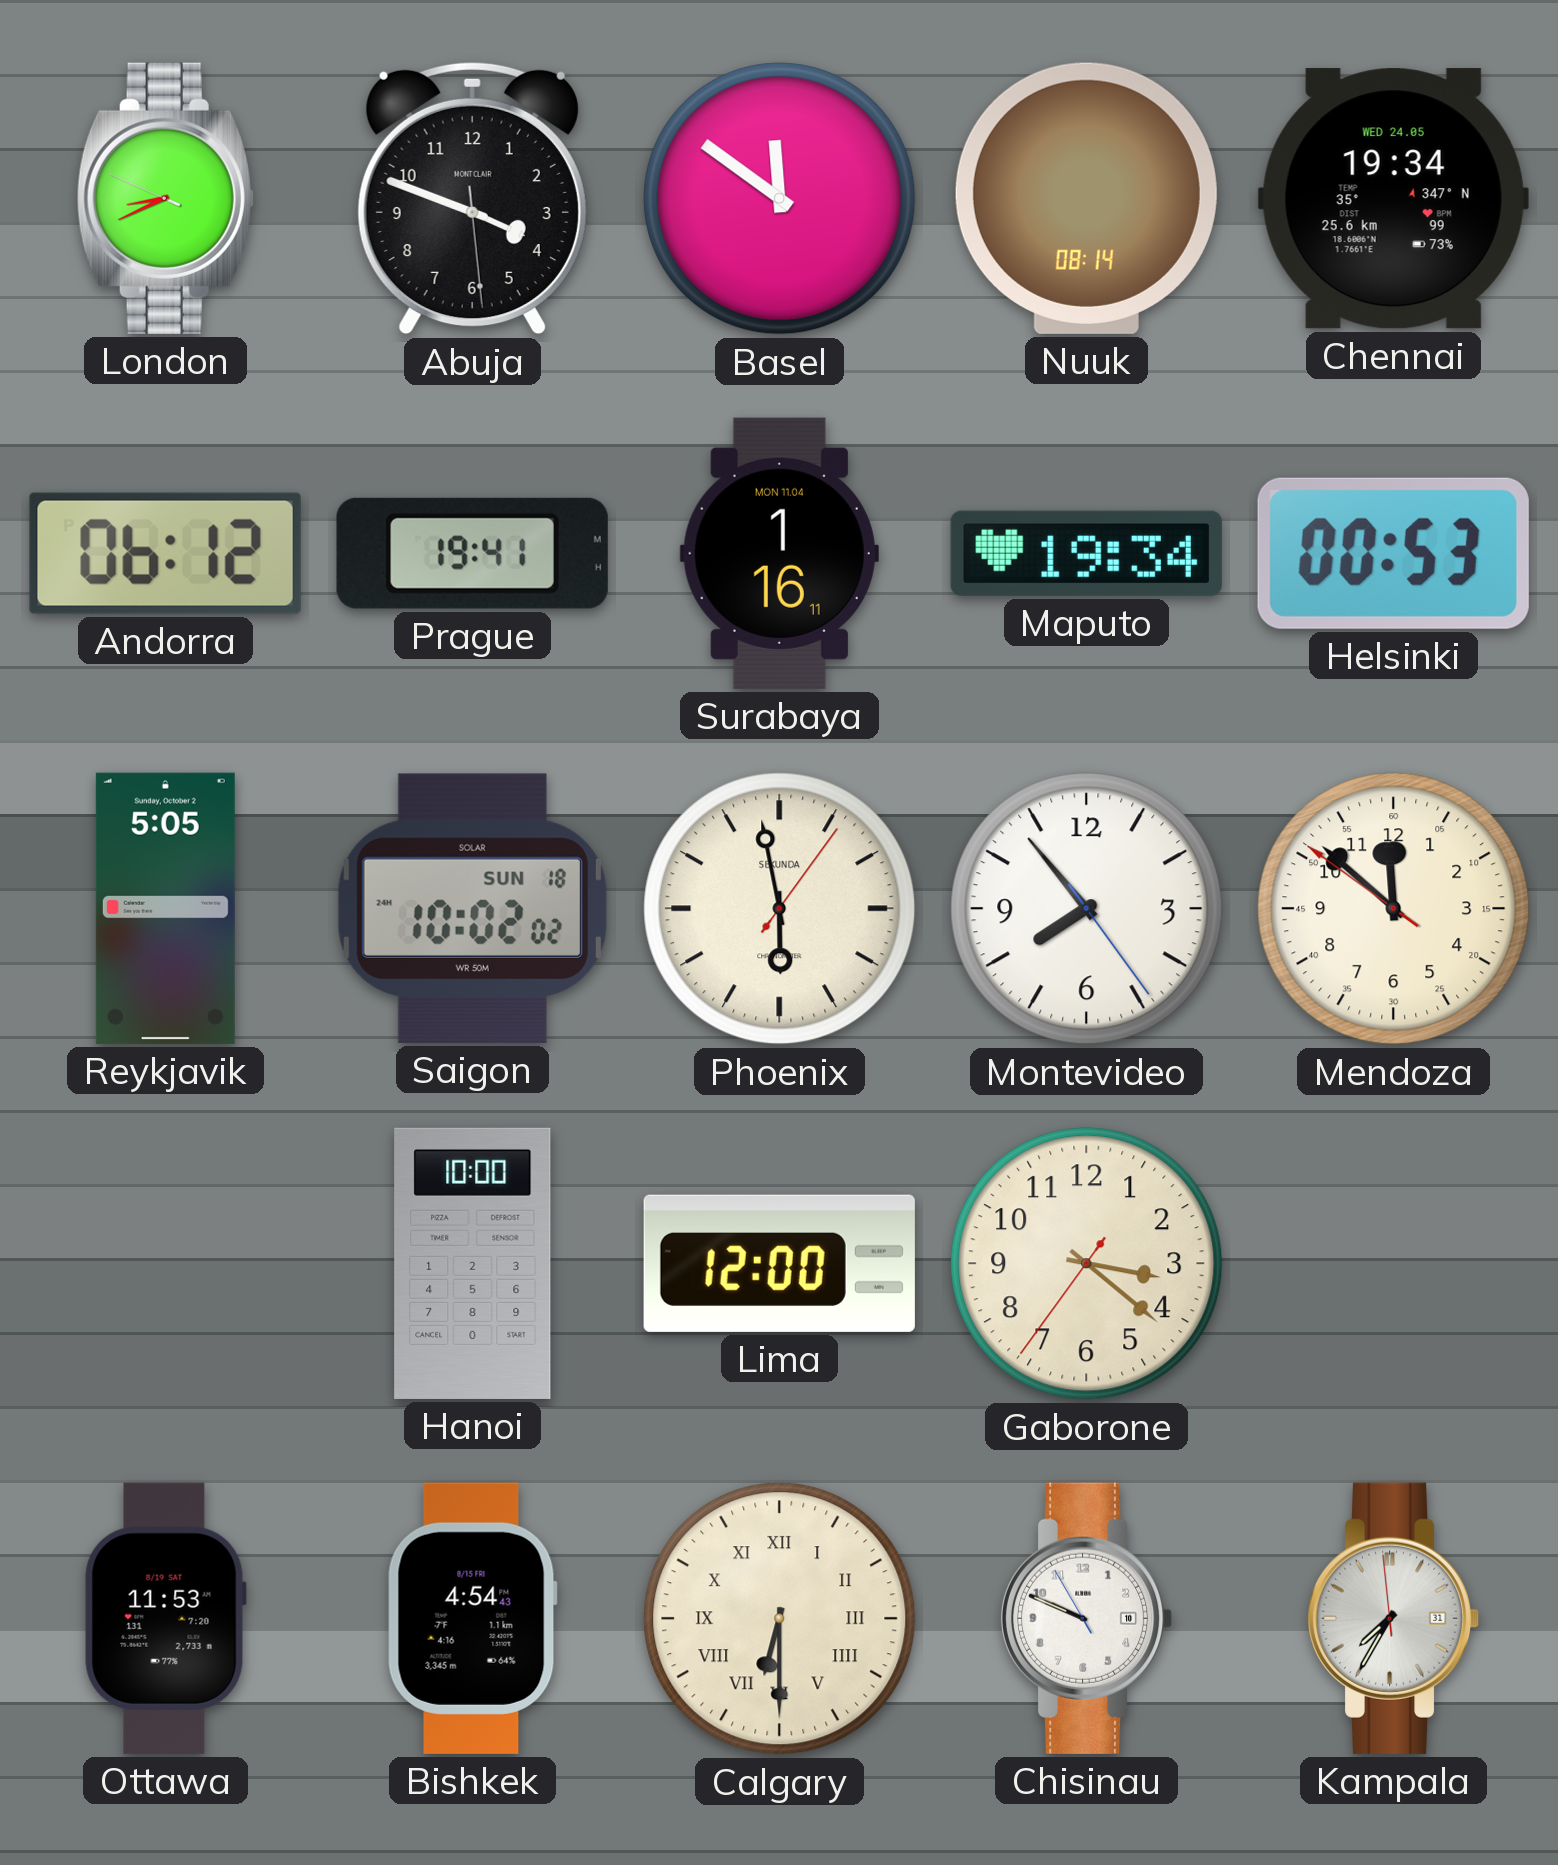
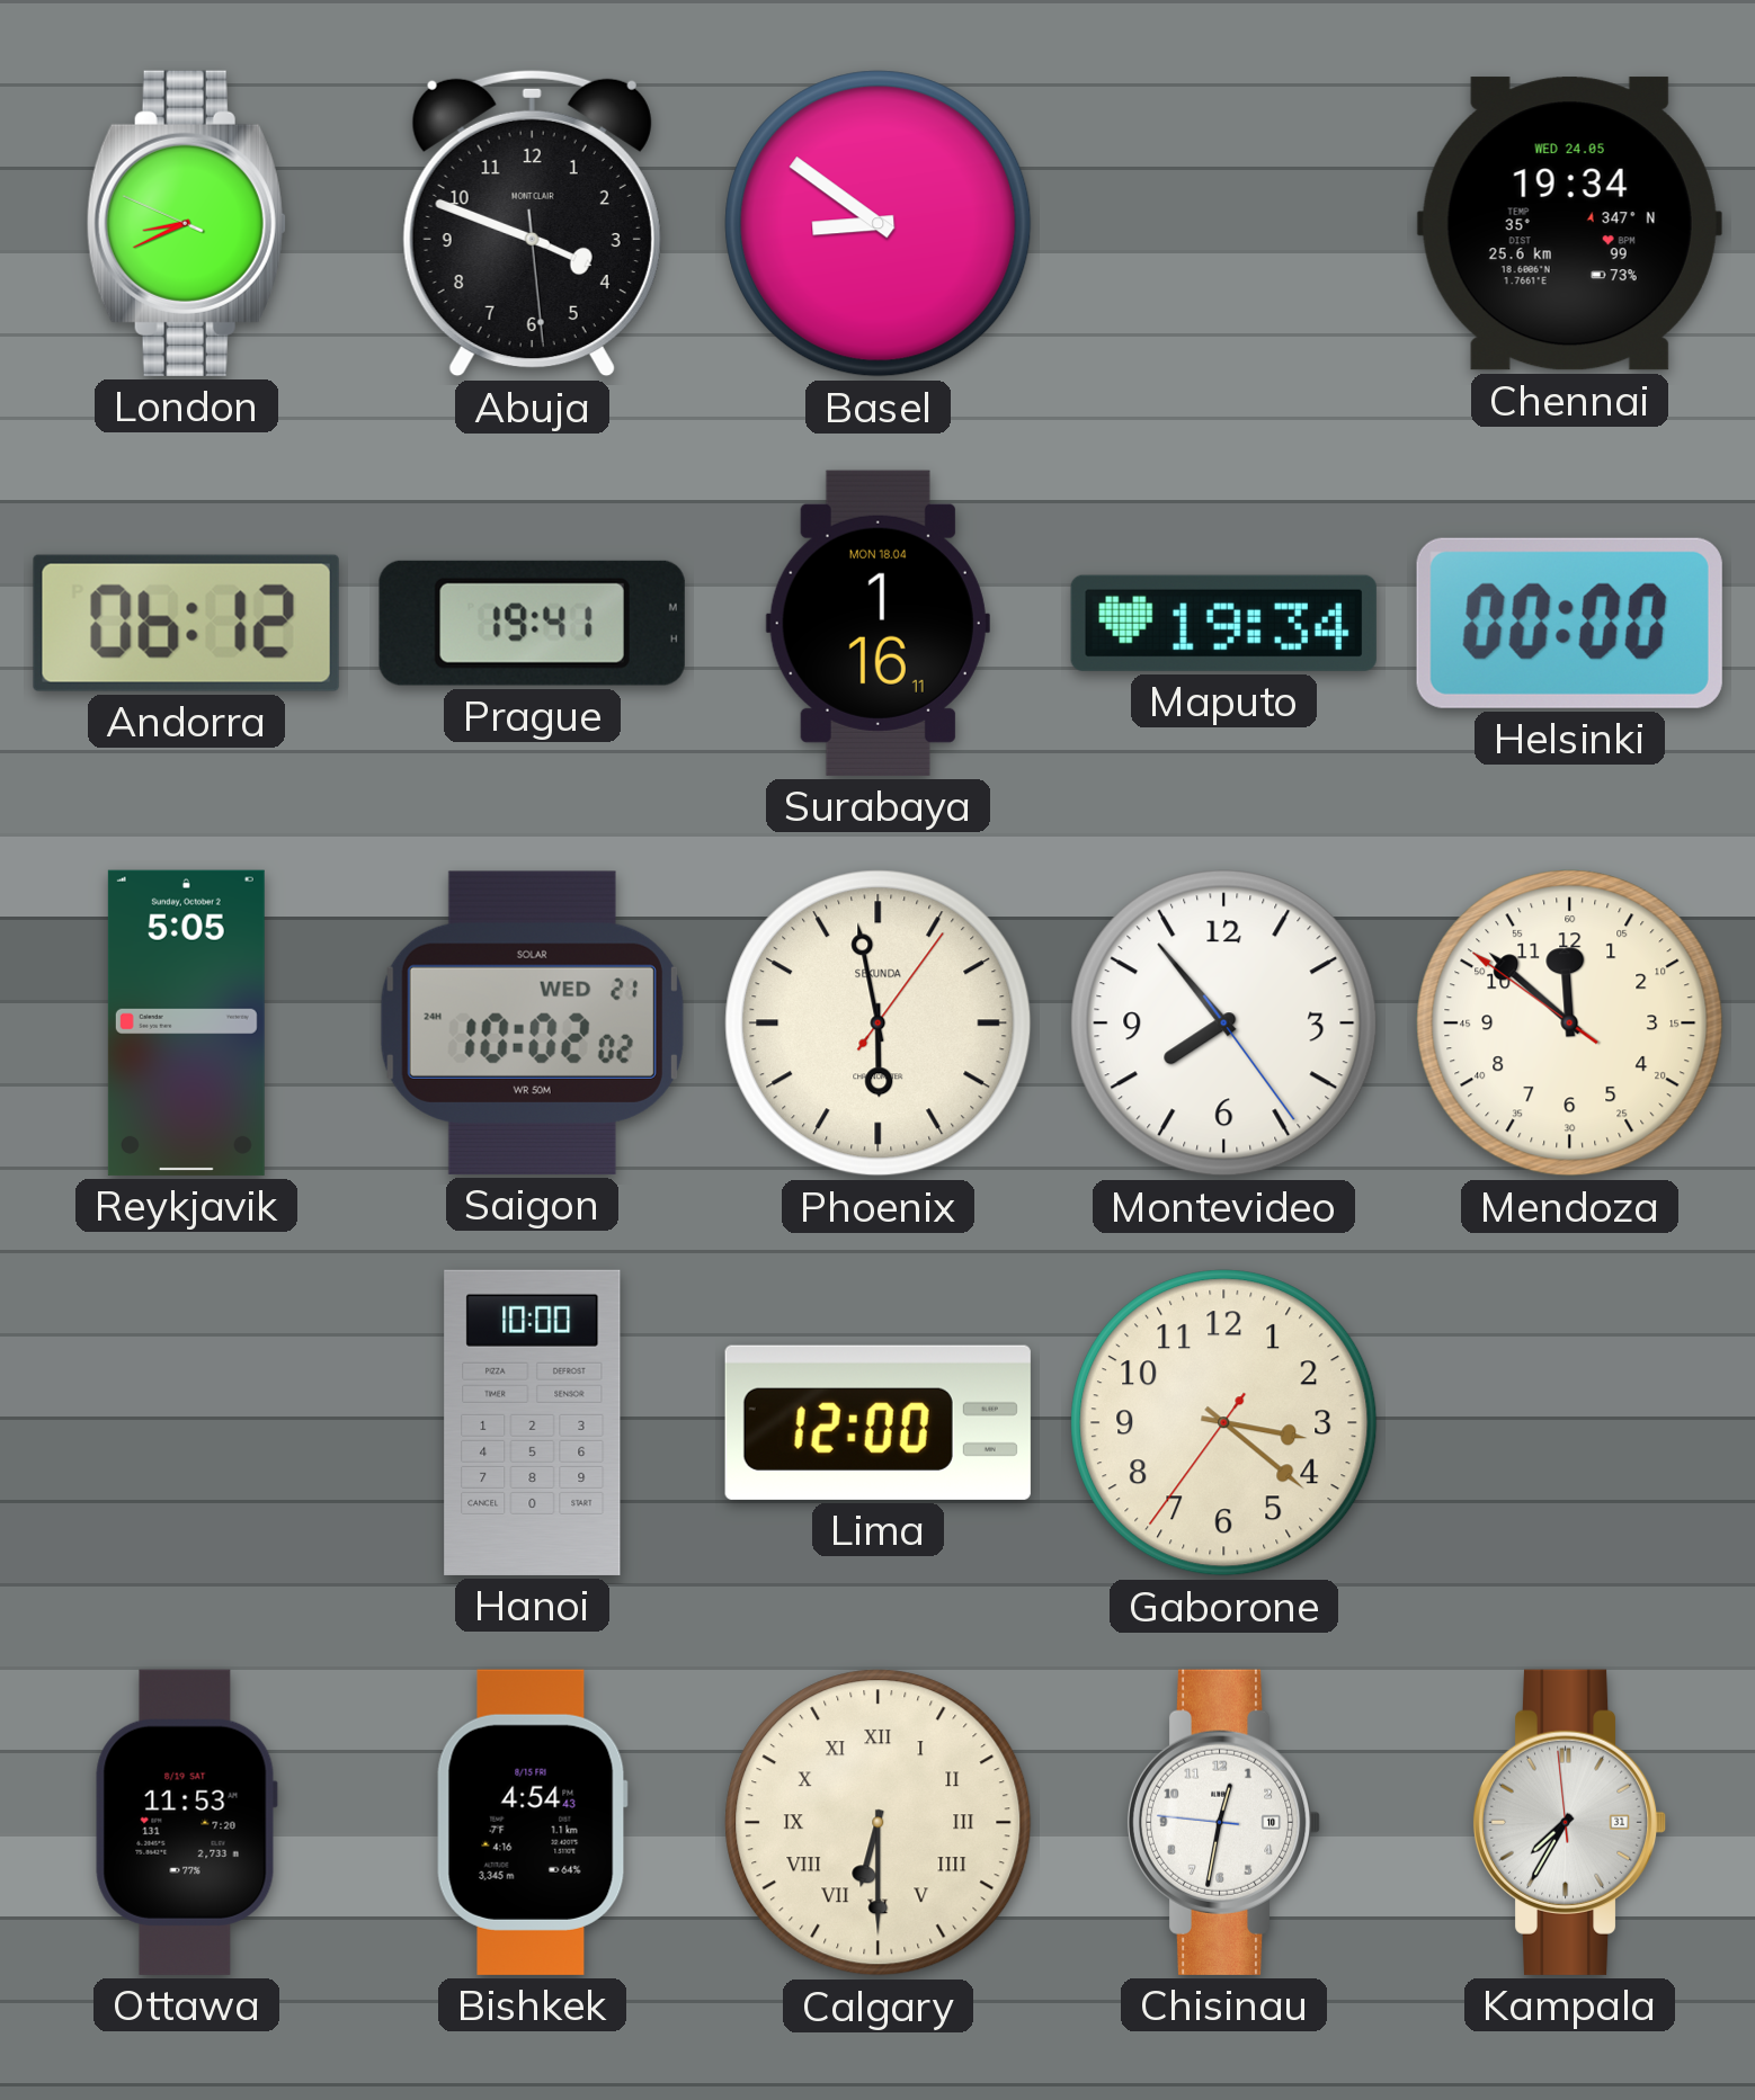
Basel: 11:51 -> 8:51
Nuuk: 08:14 -> none
Surabaya date: MON 11.04 -> MON 18.04
Helsinki: 00:53 -> 00:00
Saigon date: SUN 18 -> WED 21
Chisinau: 9:48 -> 12:31
